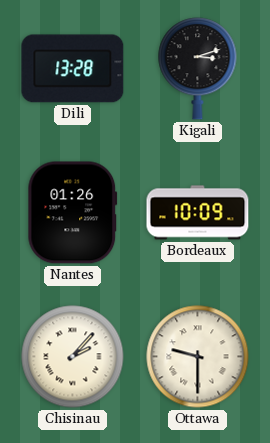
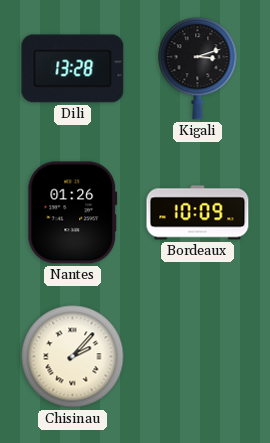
Ottawa: 9:30 -> none
